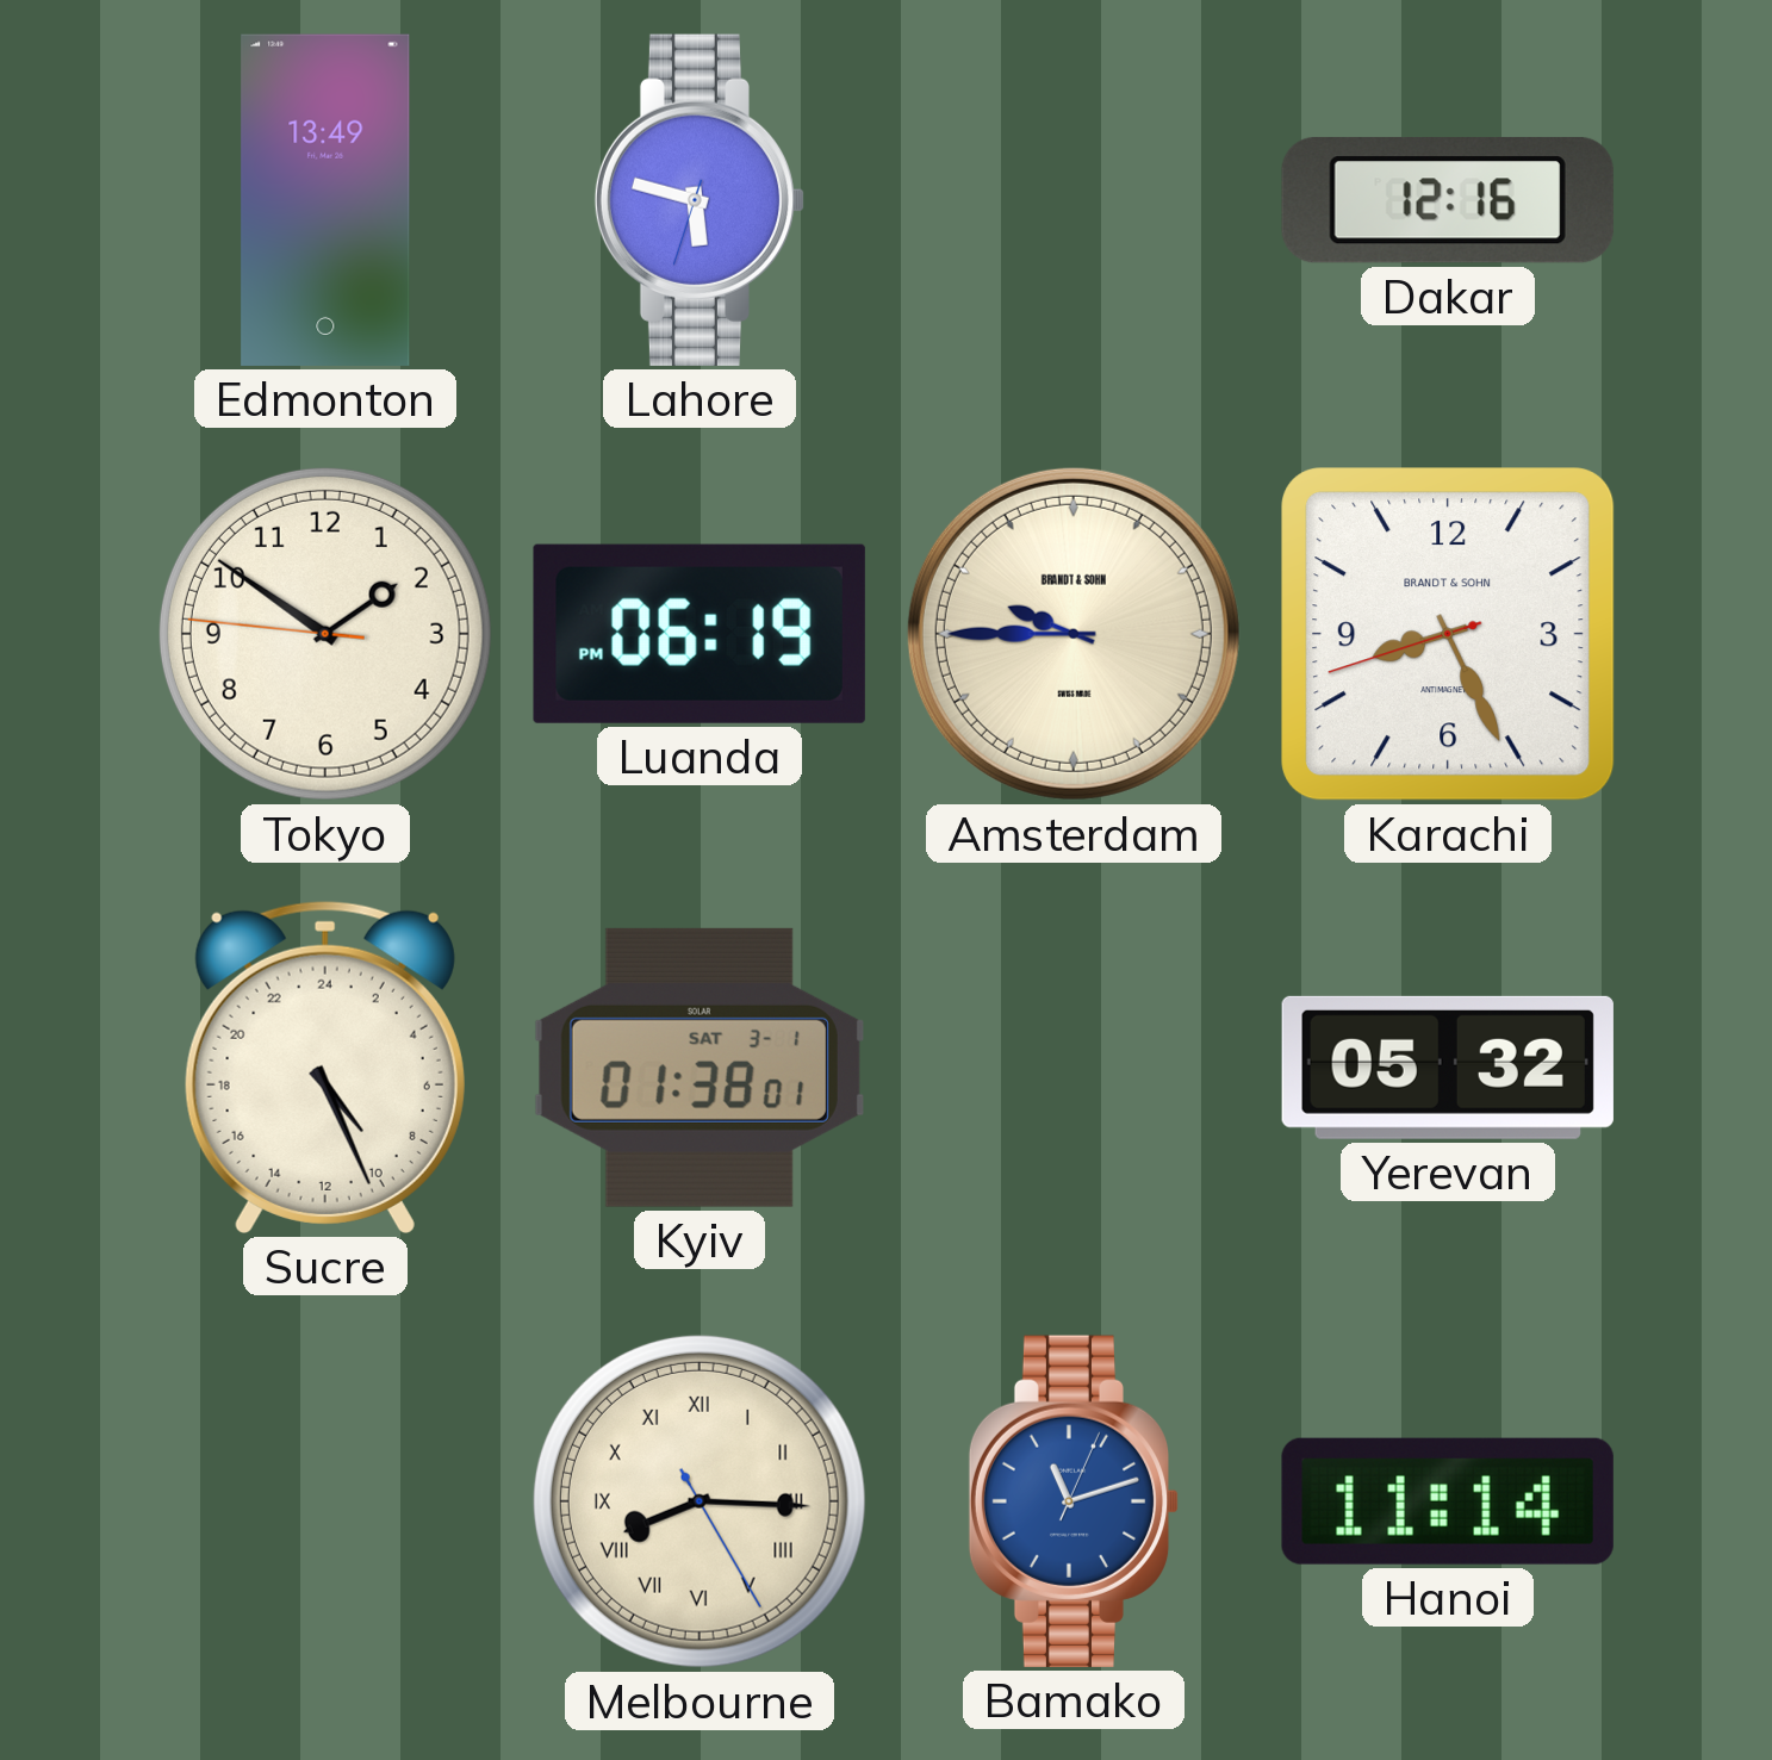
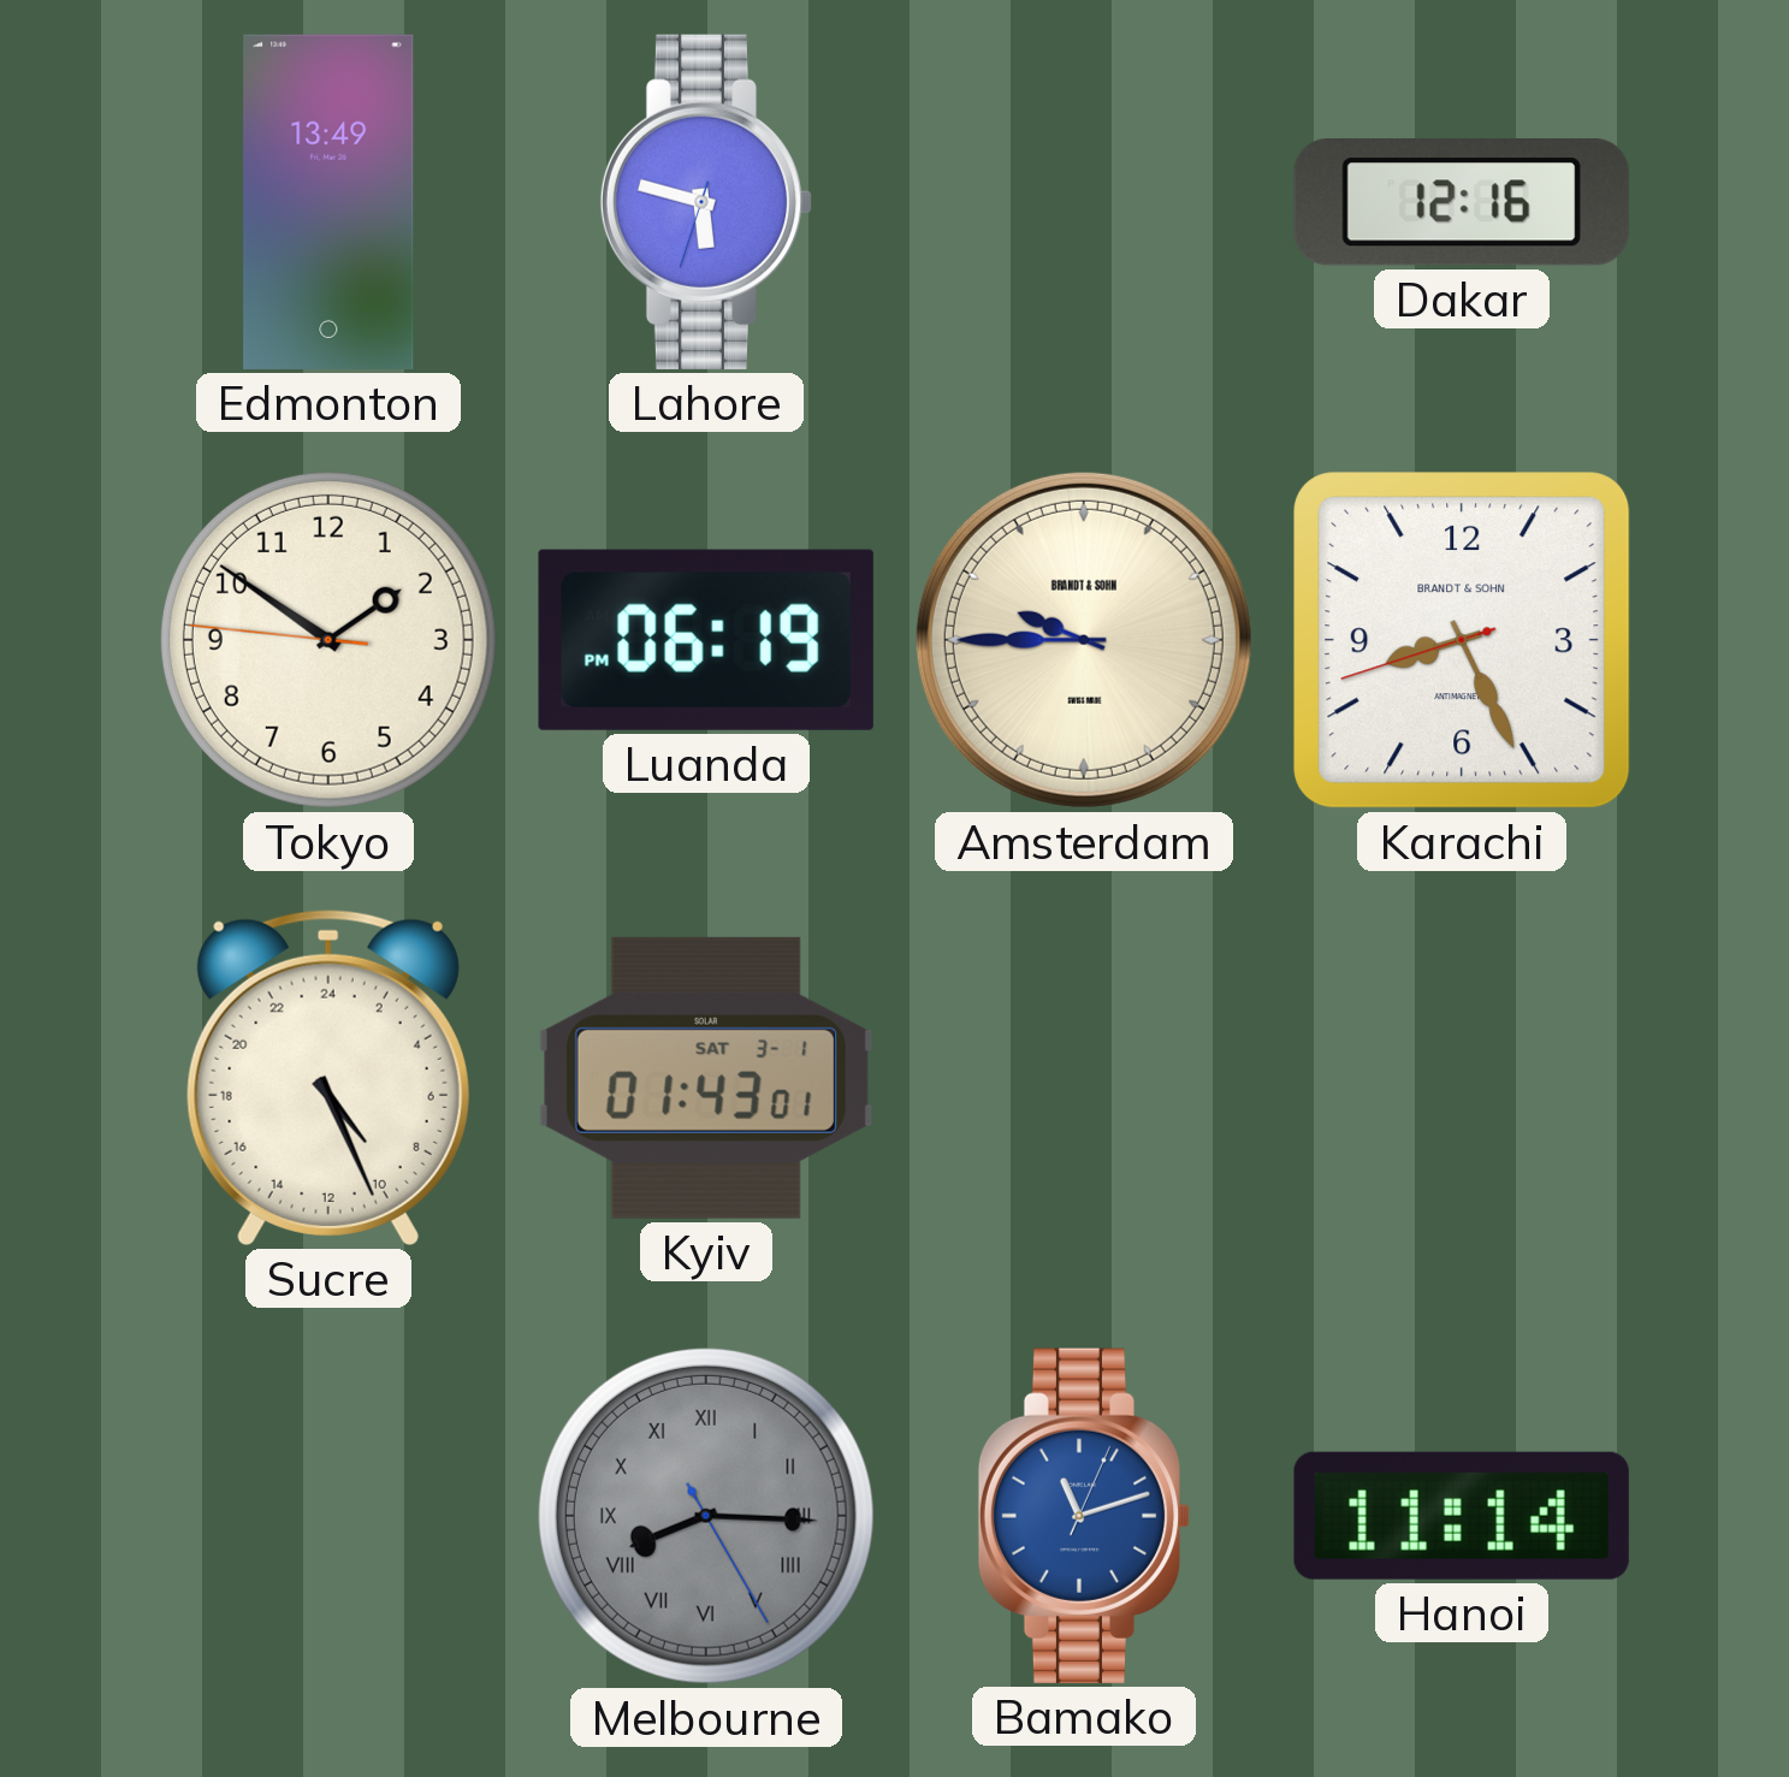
Kyiv: 01:38 -> 01:43
Yerevan: 05:32 -> none
Melbourne dial: cream -> grey
